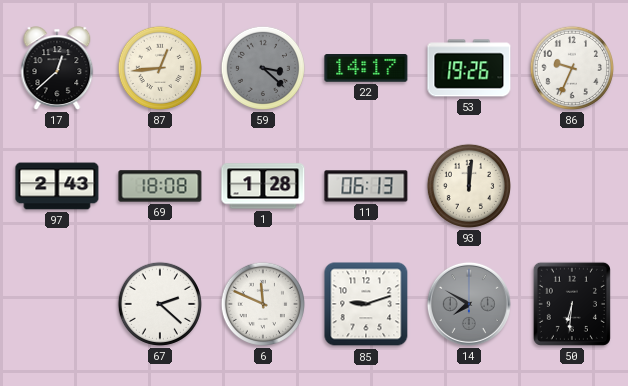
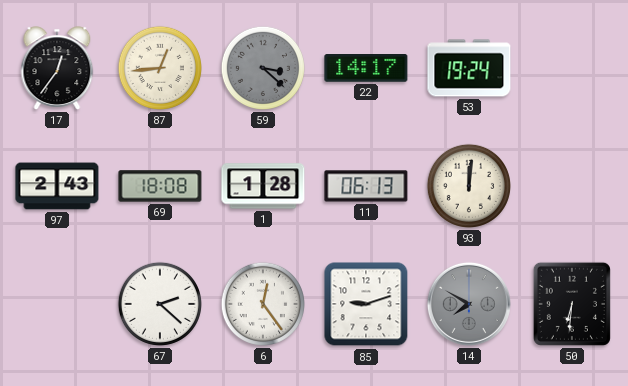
17: 12:38 -> 12:36
53: 19:26 -> 19:24
86: 9:34 -> none
6: 11:49 -> 12:24
